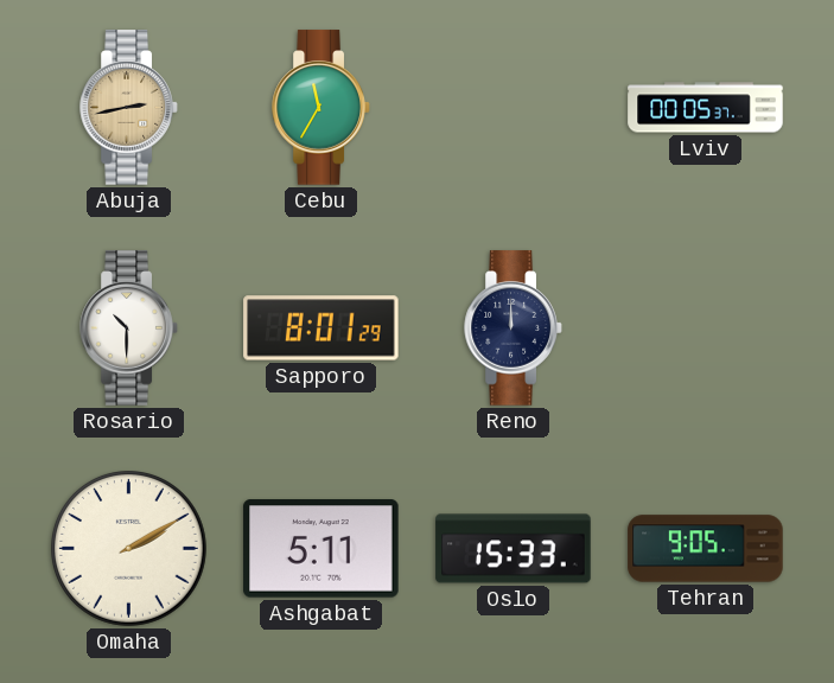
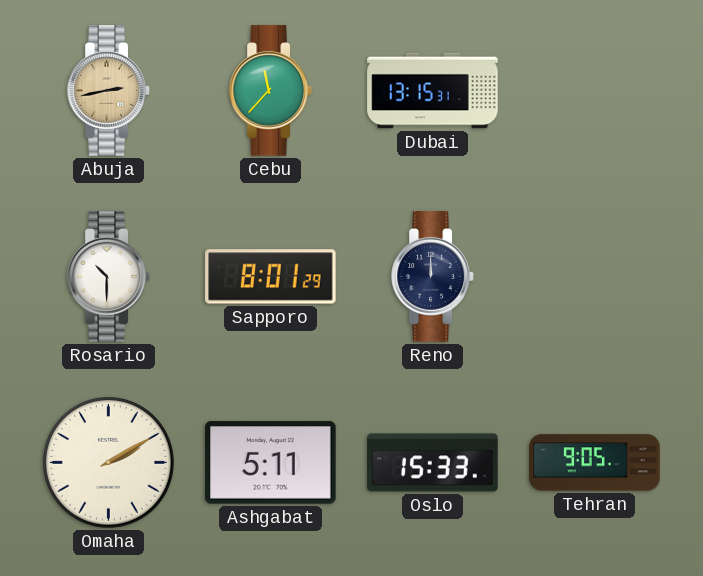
Cebu: 11:35 -> 11:37
Dubai: none -> 13:15
Lviv: 00:05 -> none
